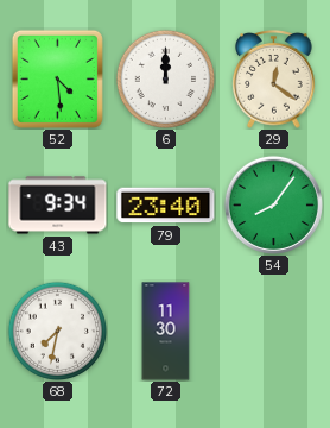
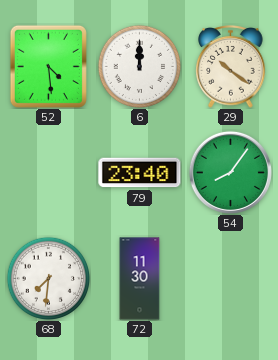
29: 12:21 -> 10:21
43: 9:34 -> none
68: 7:32 -> 7:31
